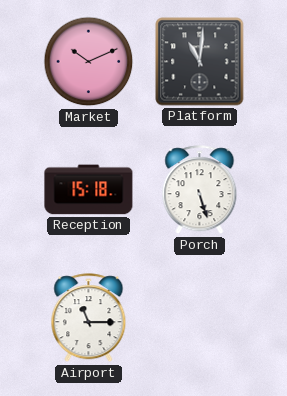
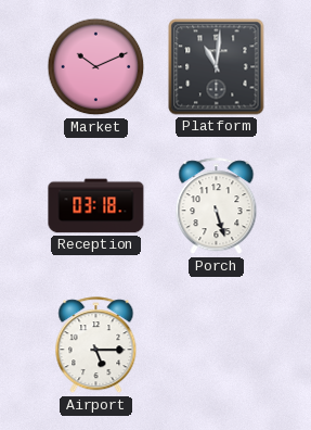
Reception: 15:18 -> 03:18
Airport: 11:15 -> 5:15
